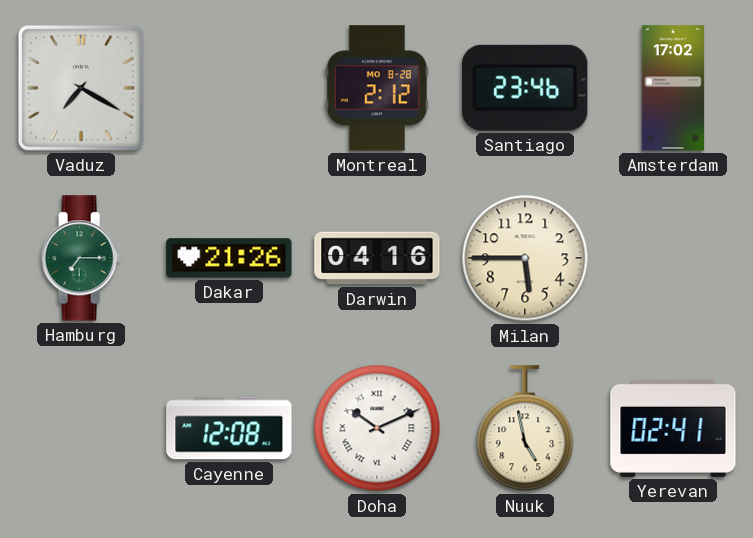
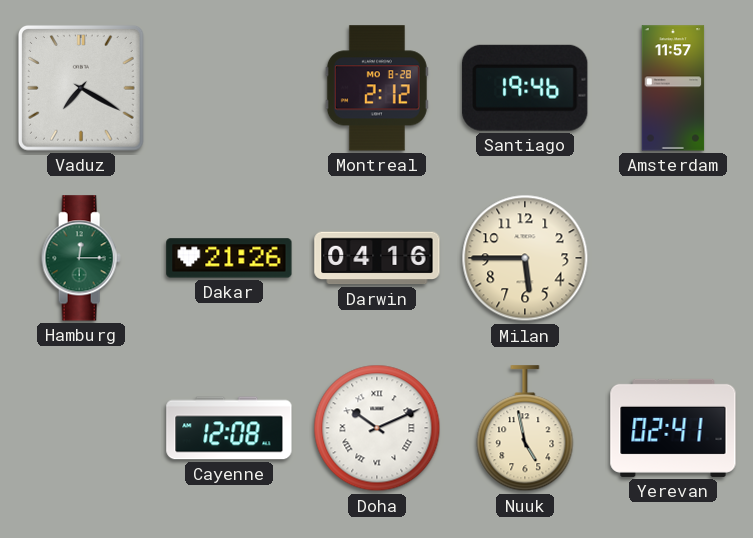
Santiago: 23:46 -> 19:46
Amsterdam: 17:02 -> 11:57
Hamburg: 7:15 -> 12:15
